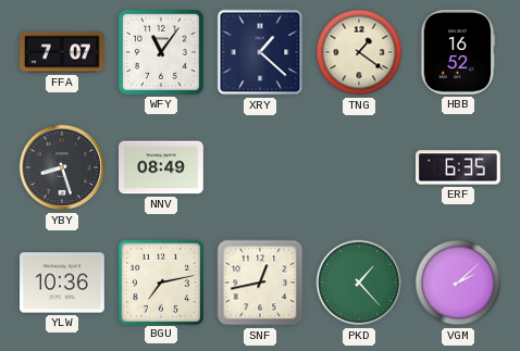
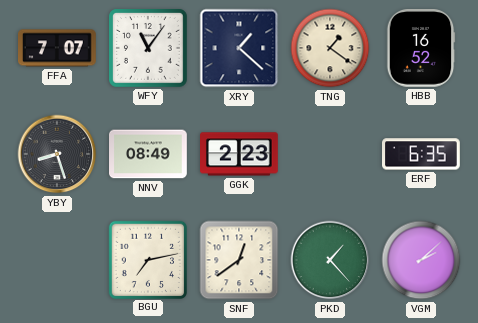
GGK: none -> 2:23
YLW: 10:36 -> none
SNF: 12:43 -> 12:39
